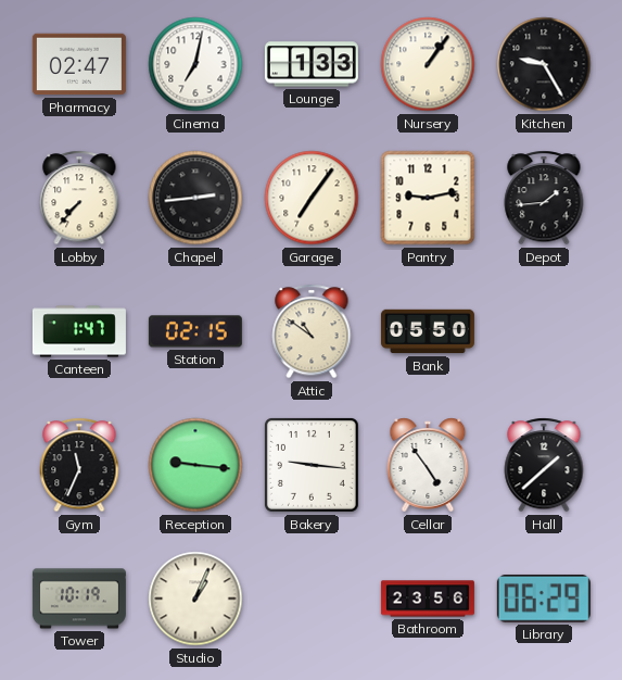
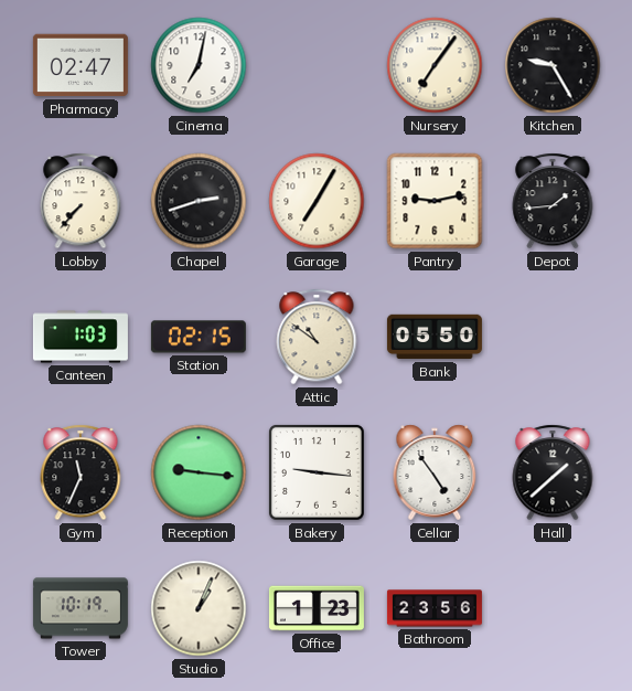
Lounge: 1:33 -> none
Nursery: 1:06 -> 7:06
Chapel: 2:44 -> 2:42
Garage: 7:06 -> 7:05
Canteen: 1:47 -> 1:03
Office: none -> 1:23
Library: 06:29 -> none
